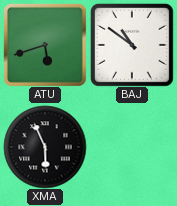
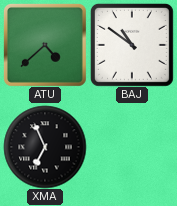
ATU: 5:42 -> 4:38
XMA: 5:56 -> 6:56
